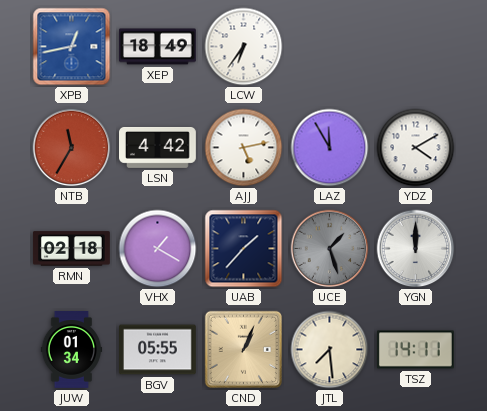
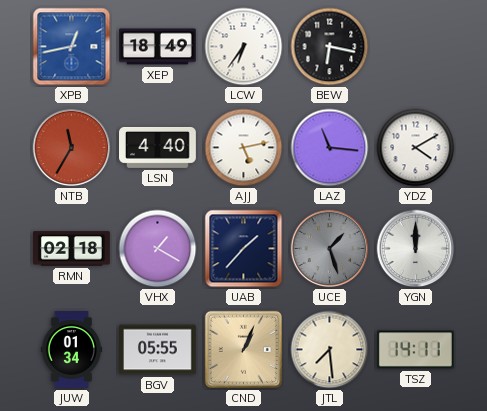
BEW: none -> 6:17
LSN: 4:42 -> 4:40
LAZ: 11:55 -> 11:16
